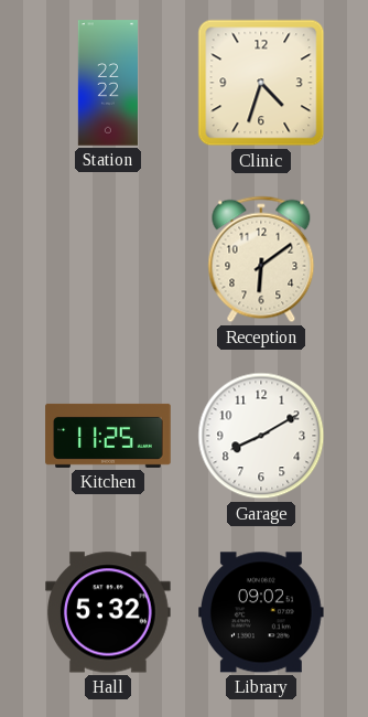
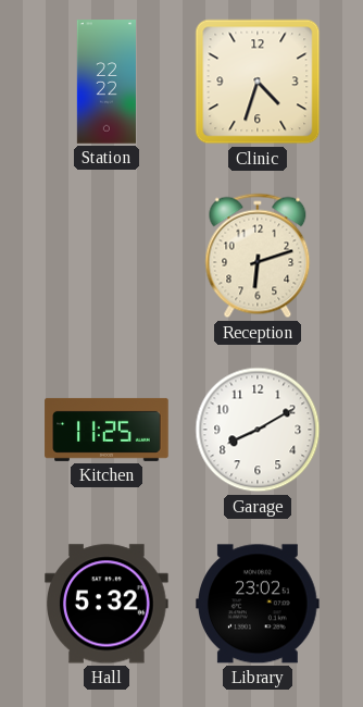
Reception: 6:09 -> 6:12
Library: 09:02 -> 23:02
